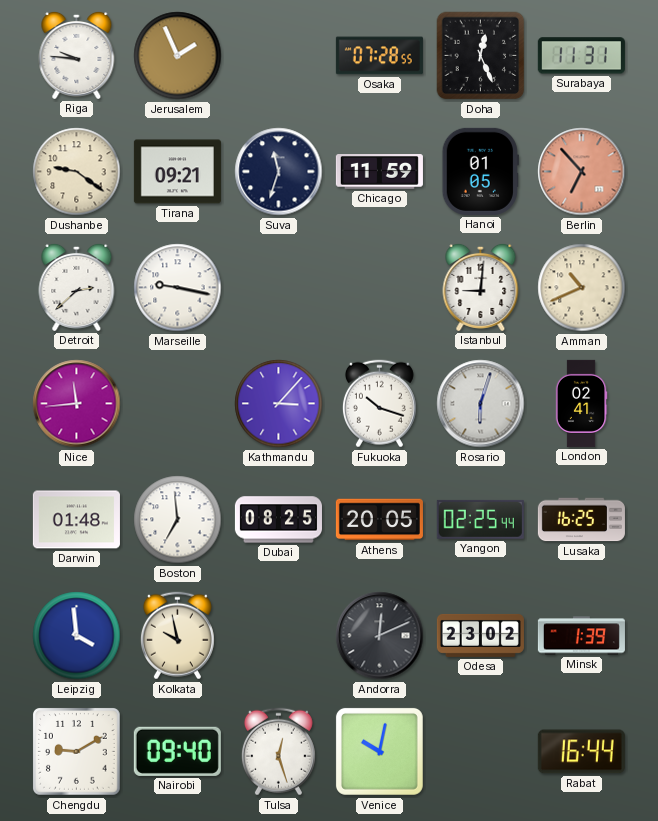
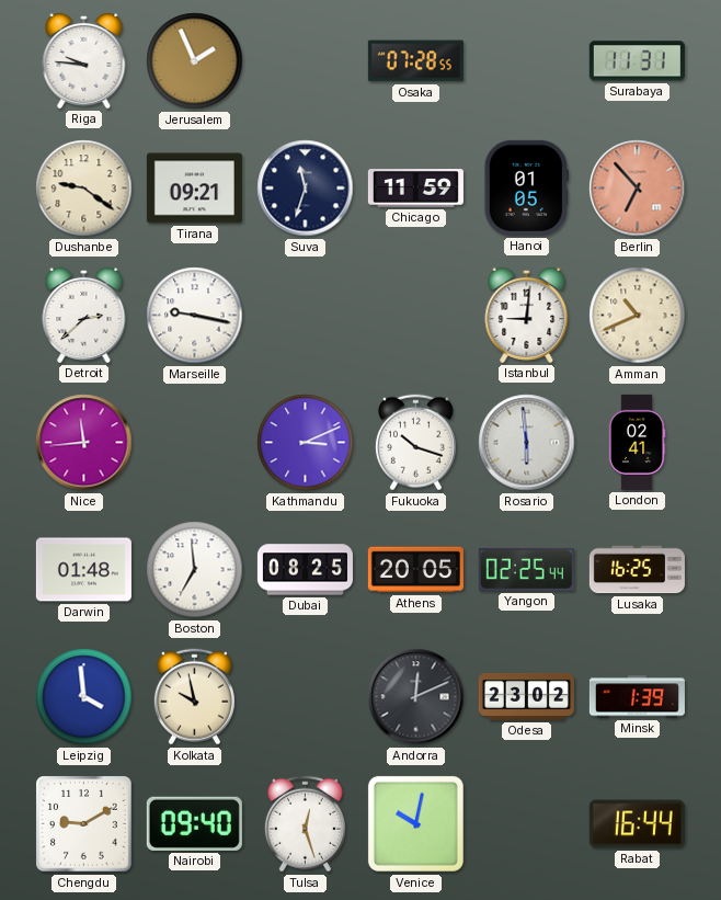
Doha: 12:26 -> none
Kathmandu: 3:07 -> 3:11
Rosario: 6:03 -> 5:59
